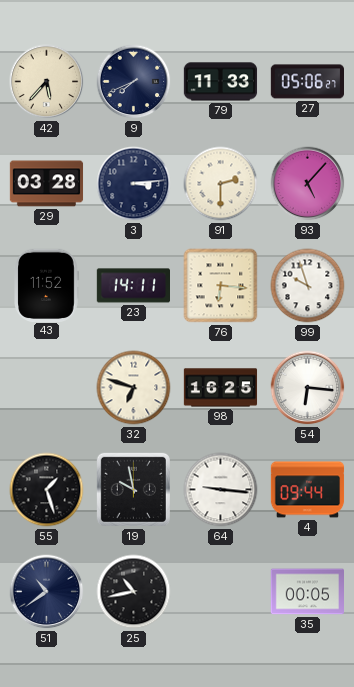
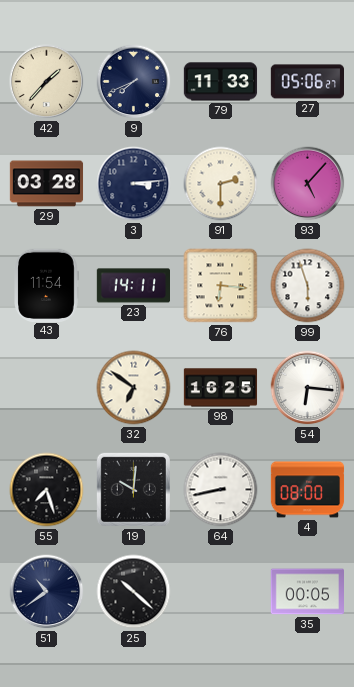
42: 5:37 -> 1:37
43: 11:52 -> 11:54
99: 9:57 -> 5:57
32: 6:48 -> 6:51
55: 1:27 -> 7:27
19: 9:58 -> 10:01
64: 9:16 -> 8:43
4: 09:44 -> 08:00
25: 10:43 -> 10:22
